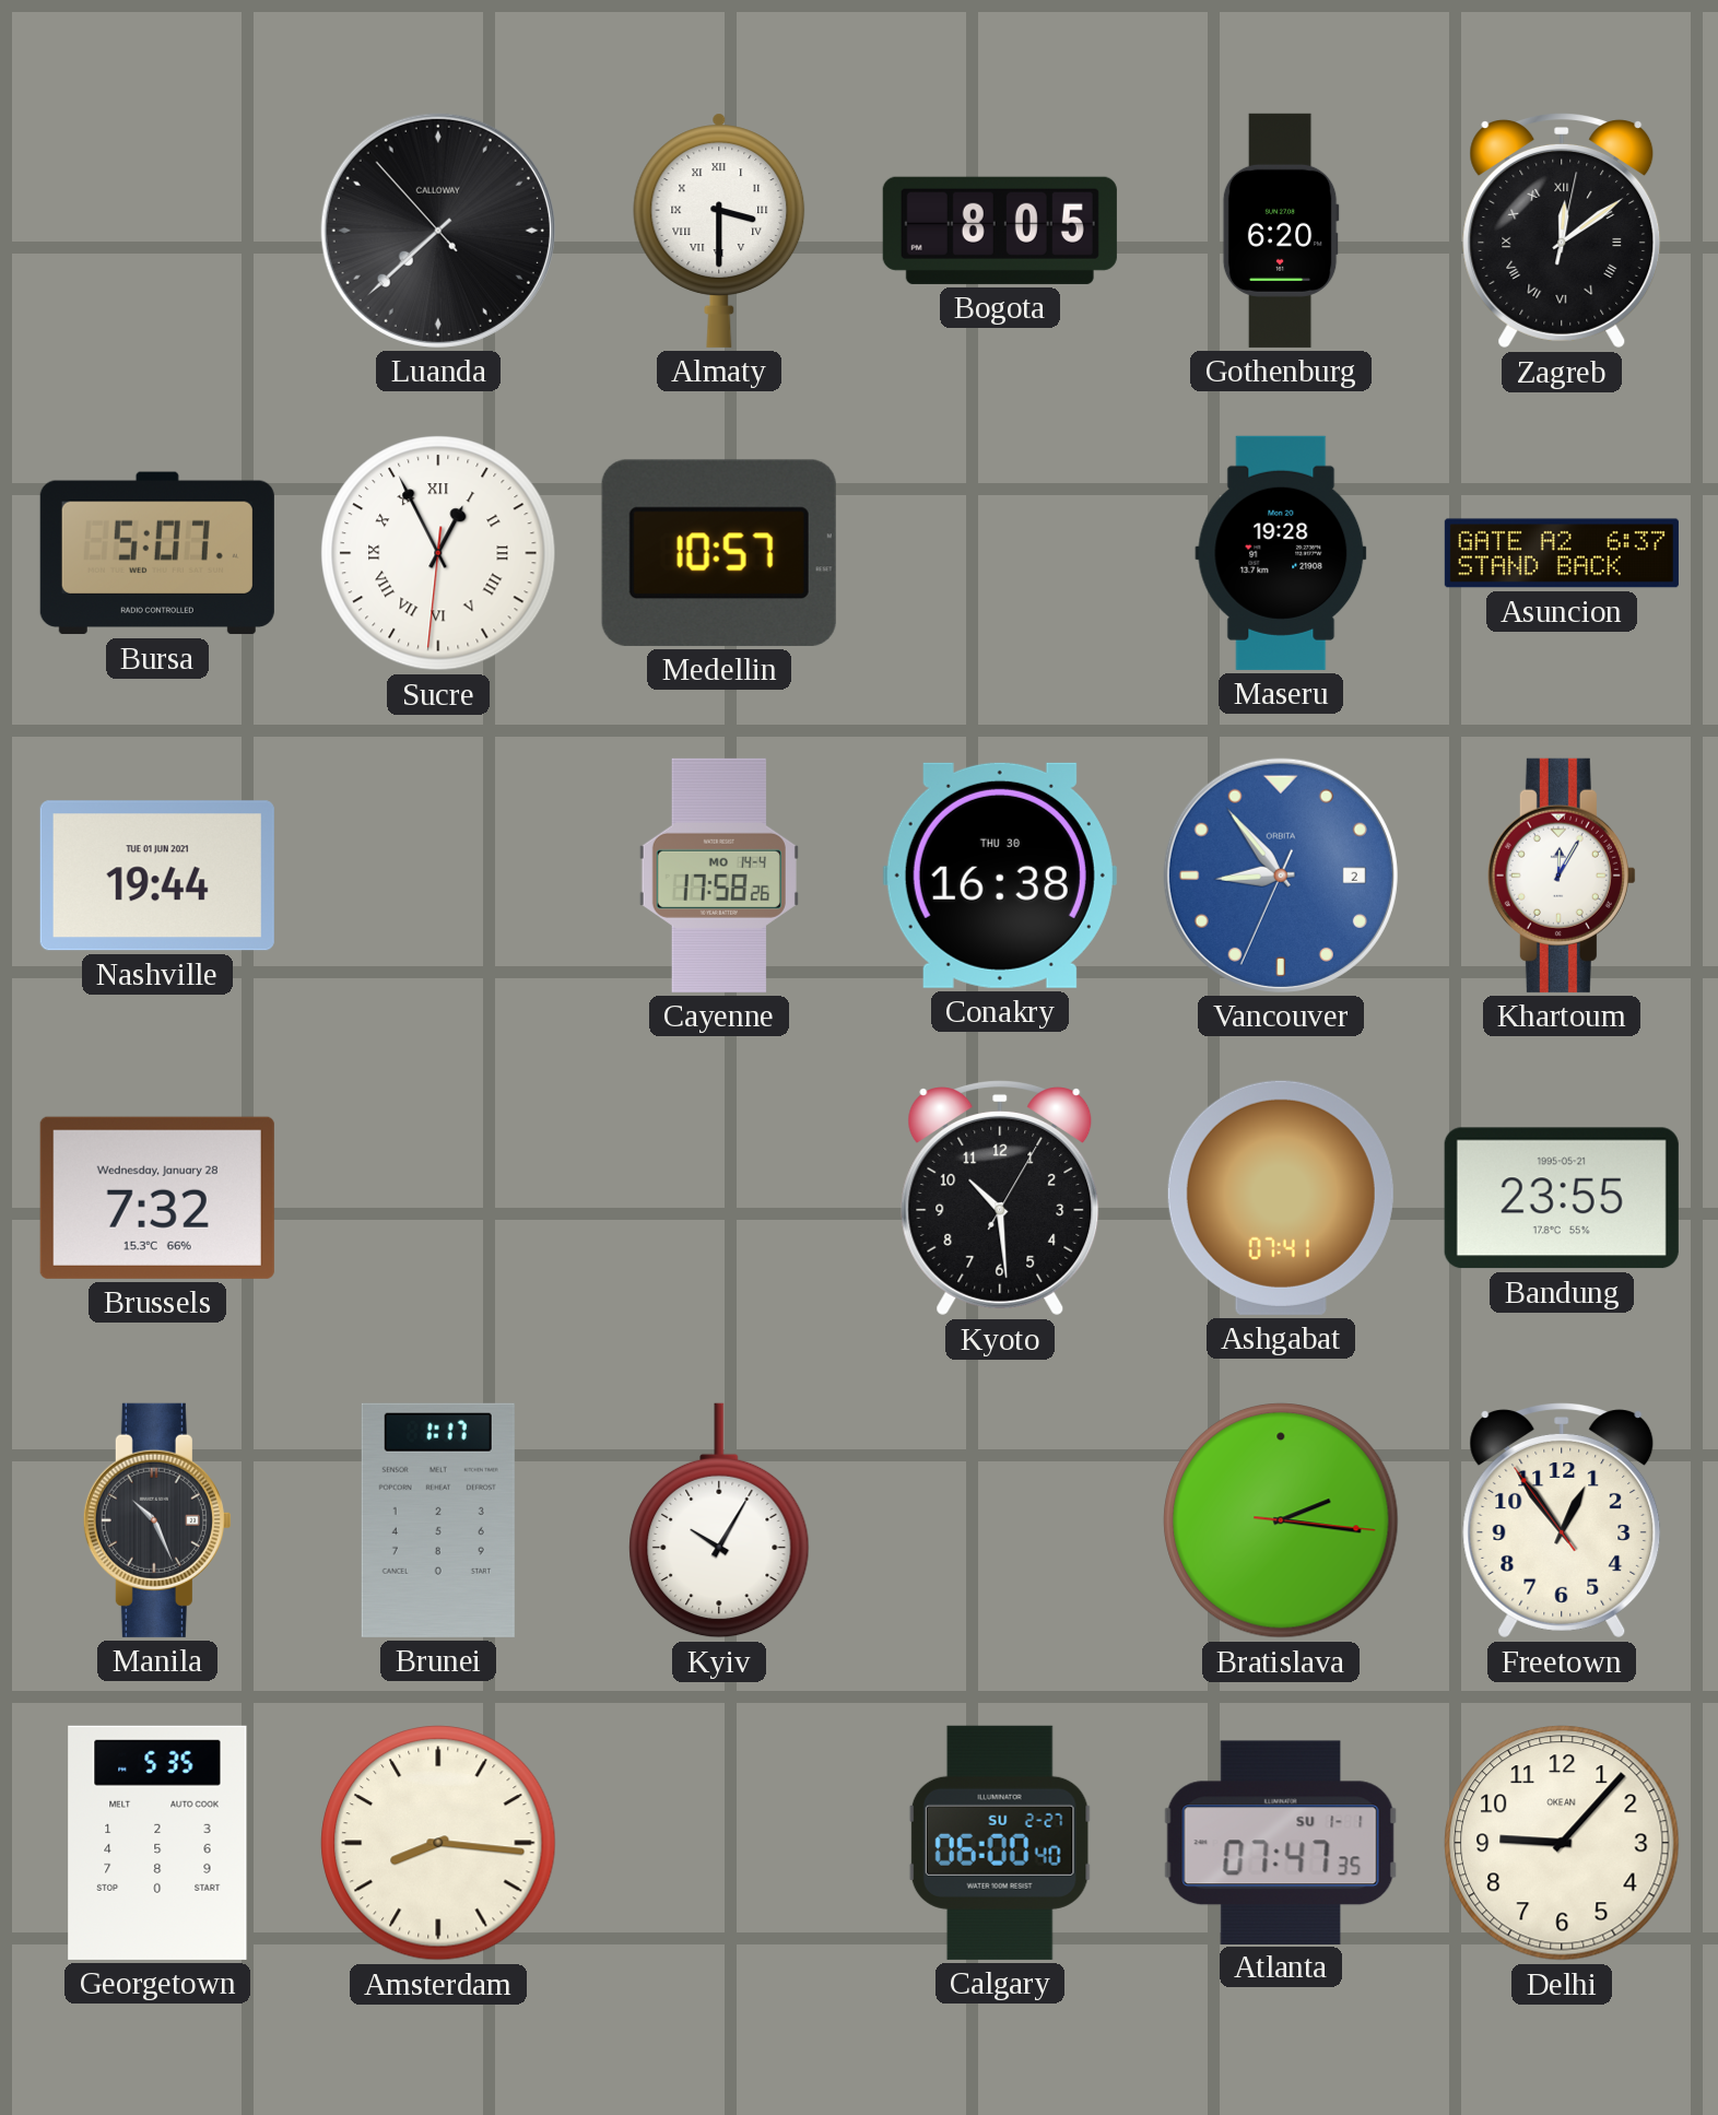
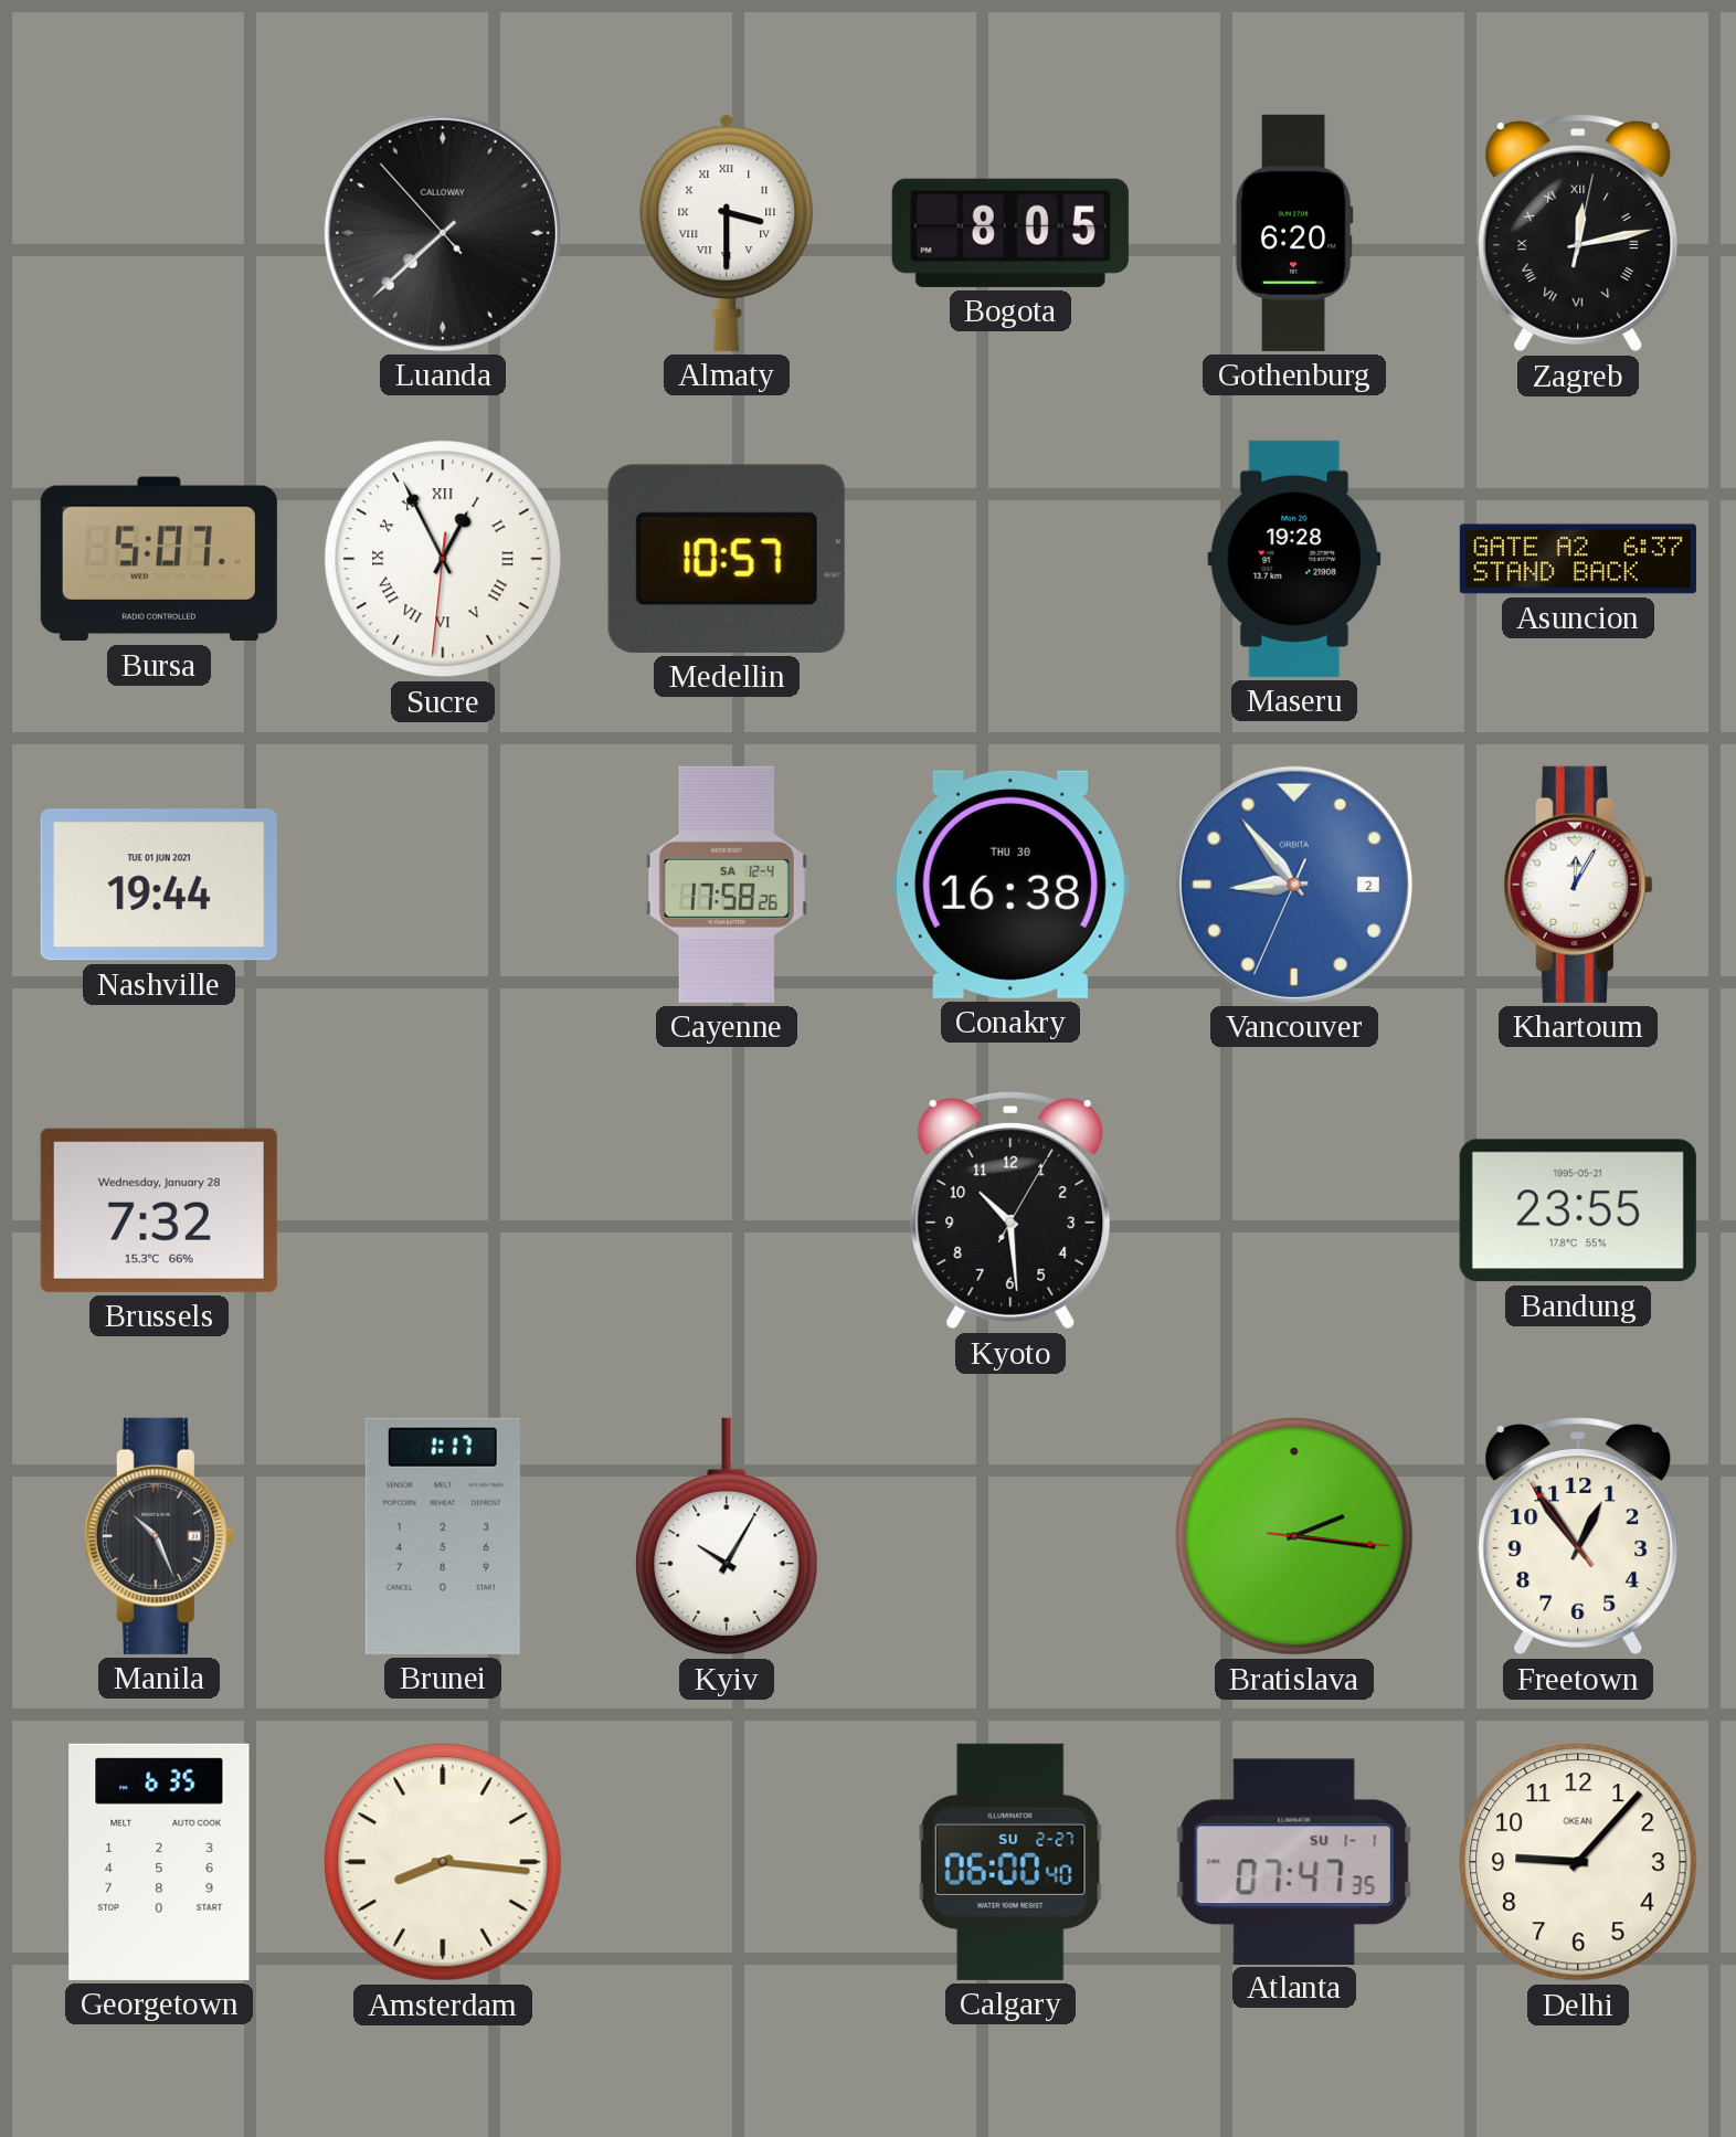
Zagreb: 12:09 -> 12:13
Cayenne date: MO 14-4 -> SA 12-4
Ashgabat: 07:41 -> none
Georgetown: 5:35 -> 6:35
